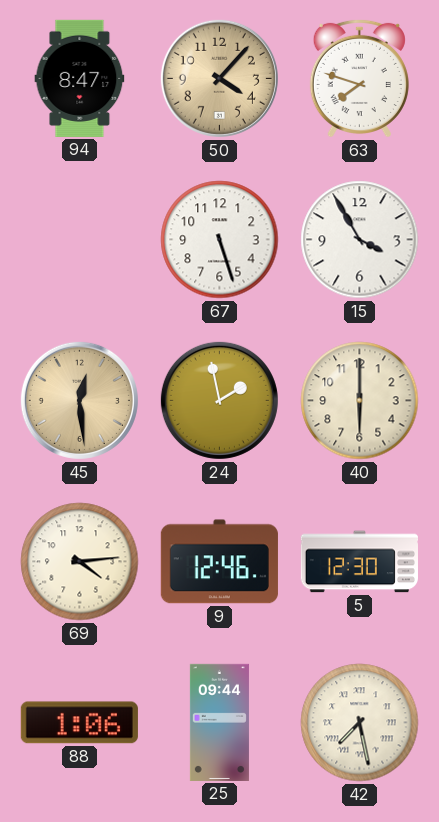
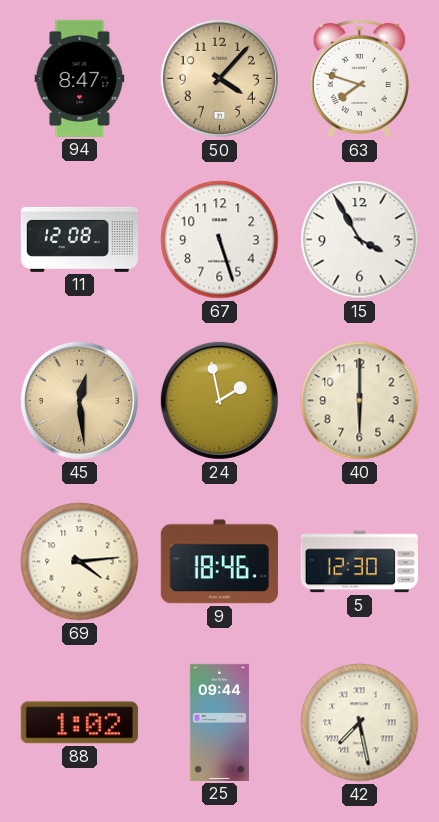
11: none -> 12:08
9: 12:46 -> 18:46
88: 1:06 -> 1:02
